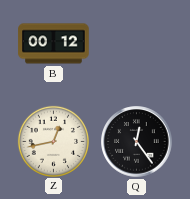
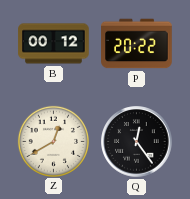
P: none -> 20:22
Z: 12:43 -> 12:40
